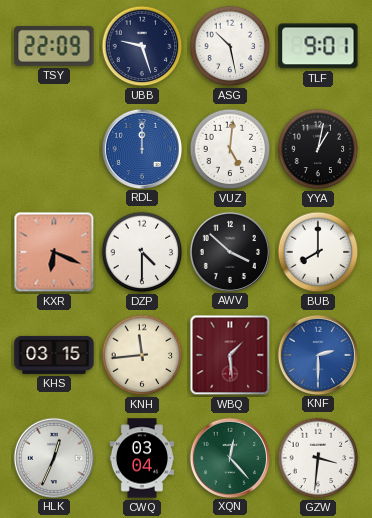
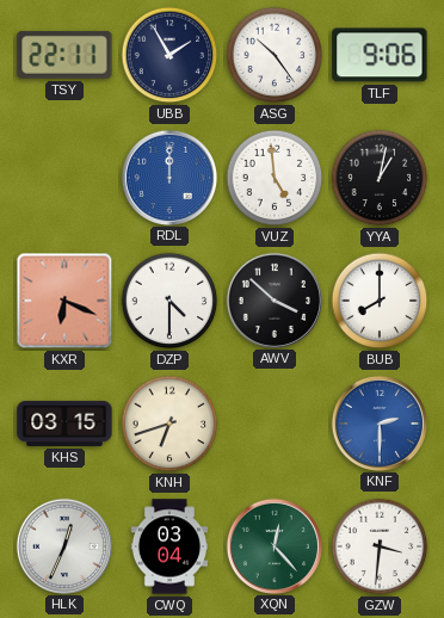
TSY: 22:09 -> 22:11
UBB: 9:27 -> 1:55
ASG: 10:28 -> 10:24
TLF: 9:01 -> 9:06
VUZ: 5:01 -> 4:59
KNH: 11:44 -> 6:42
WBQ: 1:29 -> none
